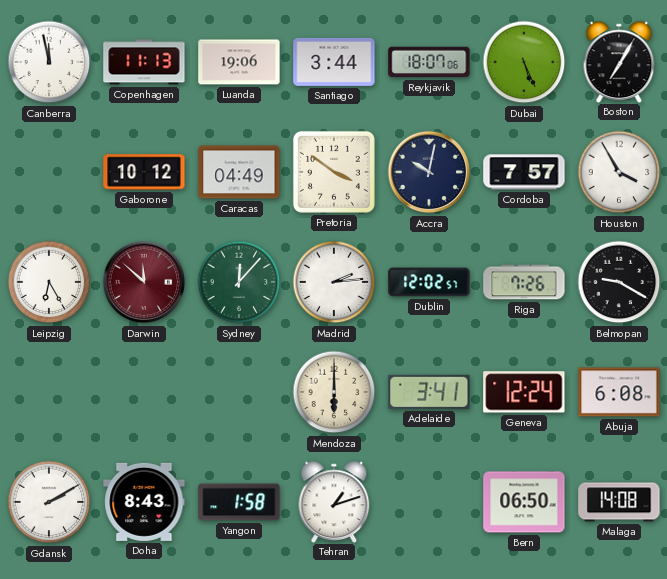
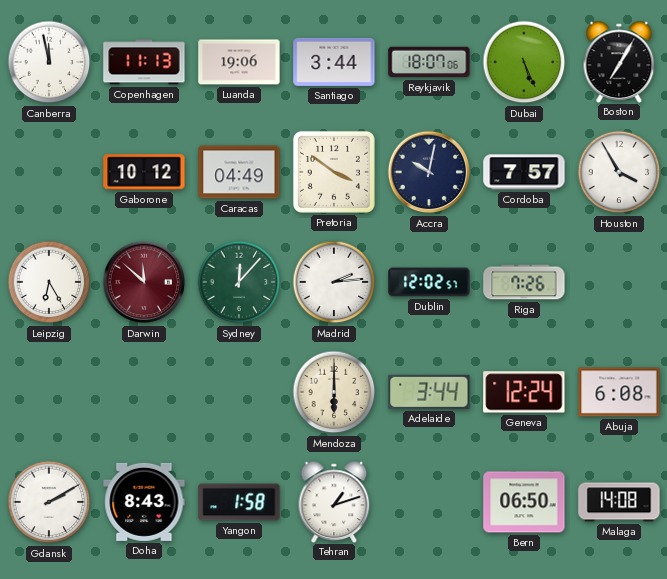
Belmopan: 9:20 -> none
Adelaide: 3:41 -> 3:44
